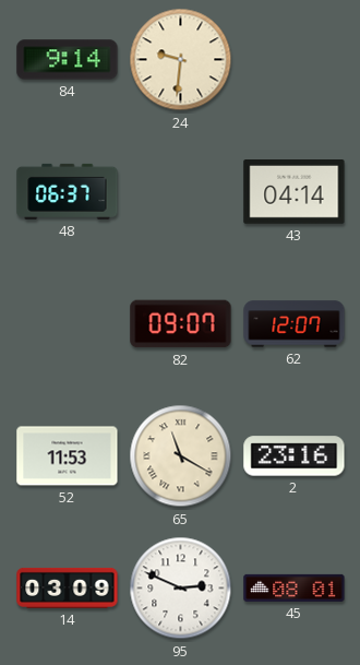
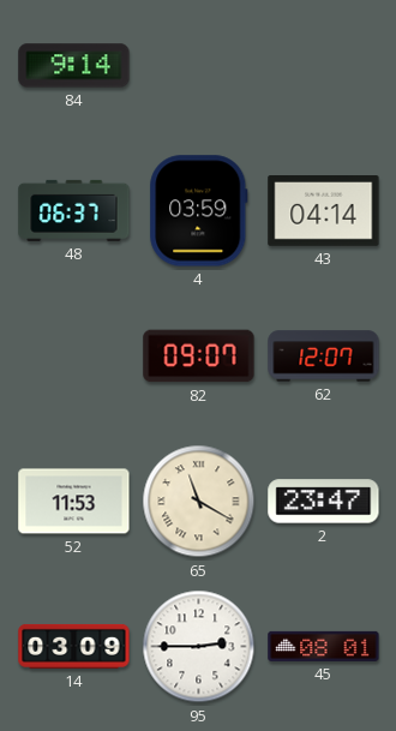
24: 9:31 -> none
4: none -> 03:59
2: 23:16 -> 23:47
95: 2:49 -> 2:45
